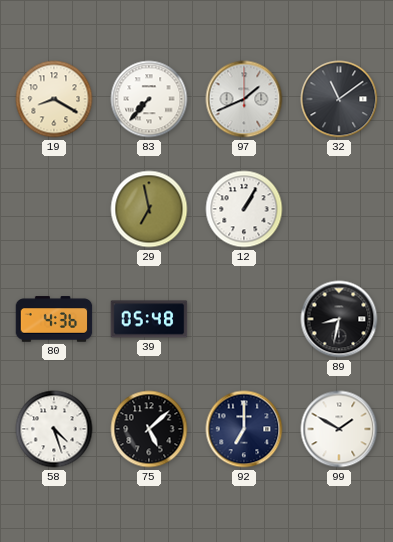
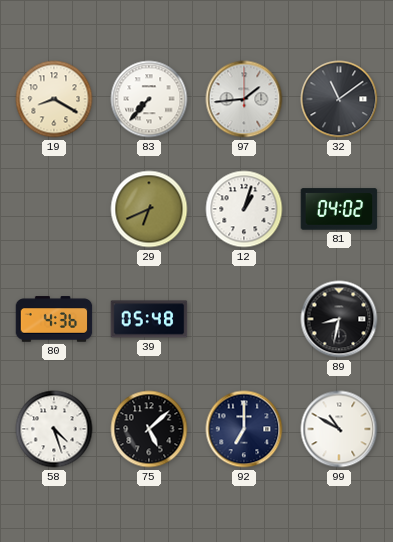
97: 1:41 -> 1:44
29: 6:58 -> 6:41
12: 1:05 -> 1:03
81: none -> 04:02
99: 1:50 -> 10:50
